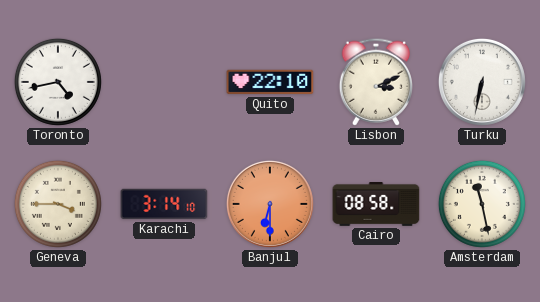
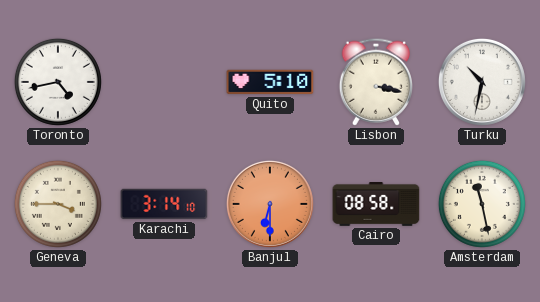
Quito: 22:10 -> 5:10
Lisbon: 3:11 -> 3:17
Turku: 6:32 -> 10:32
